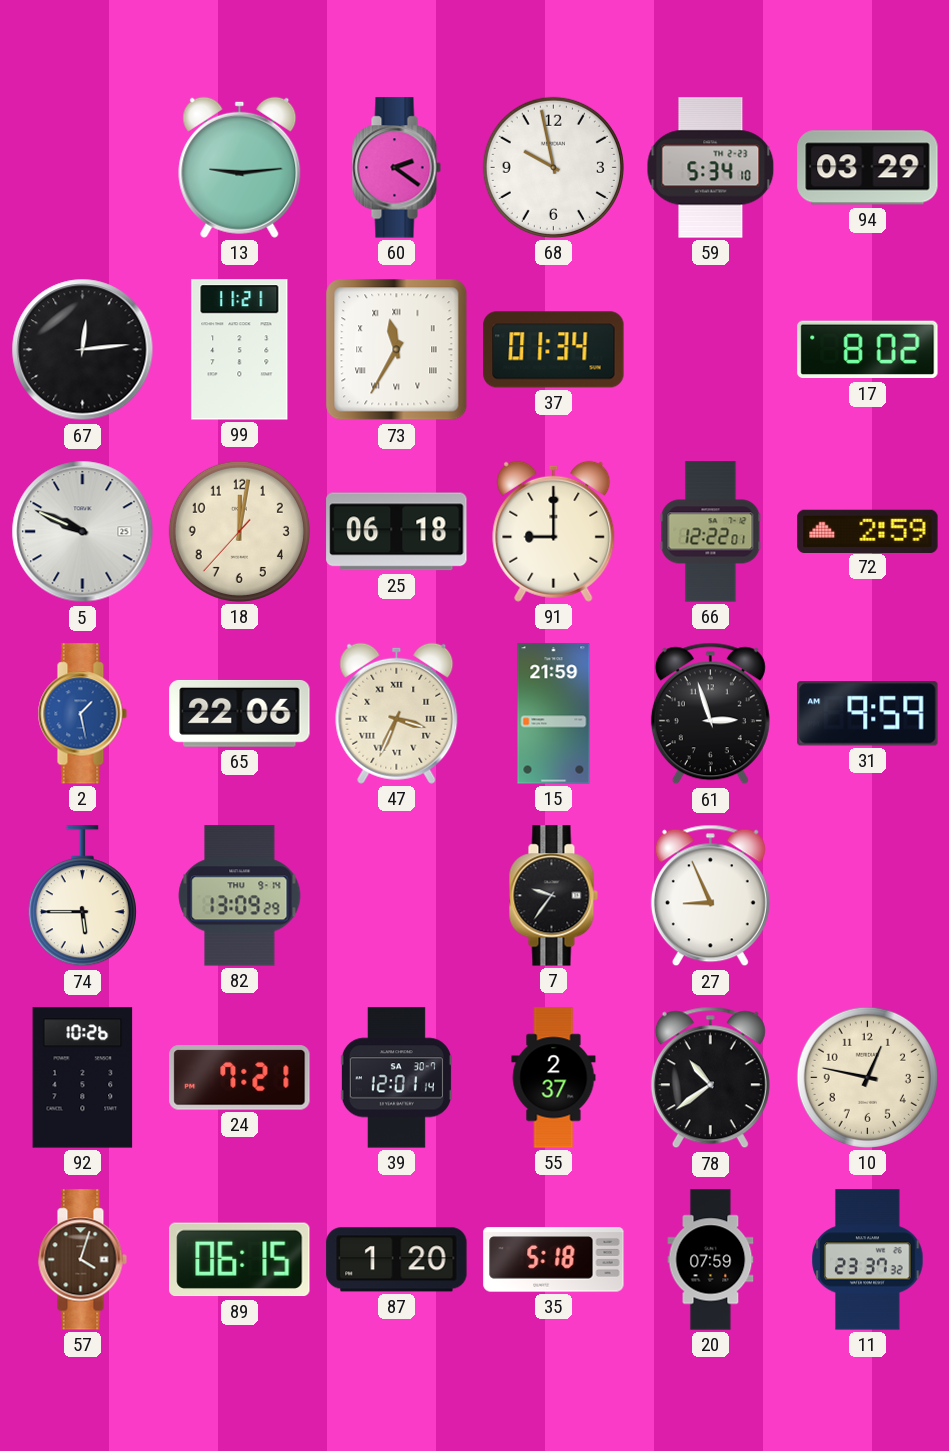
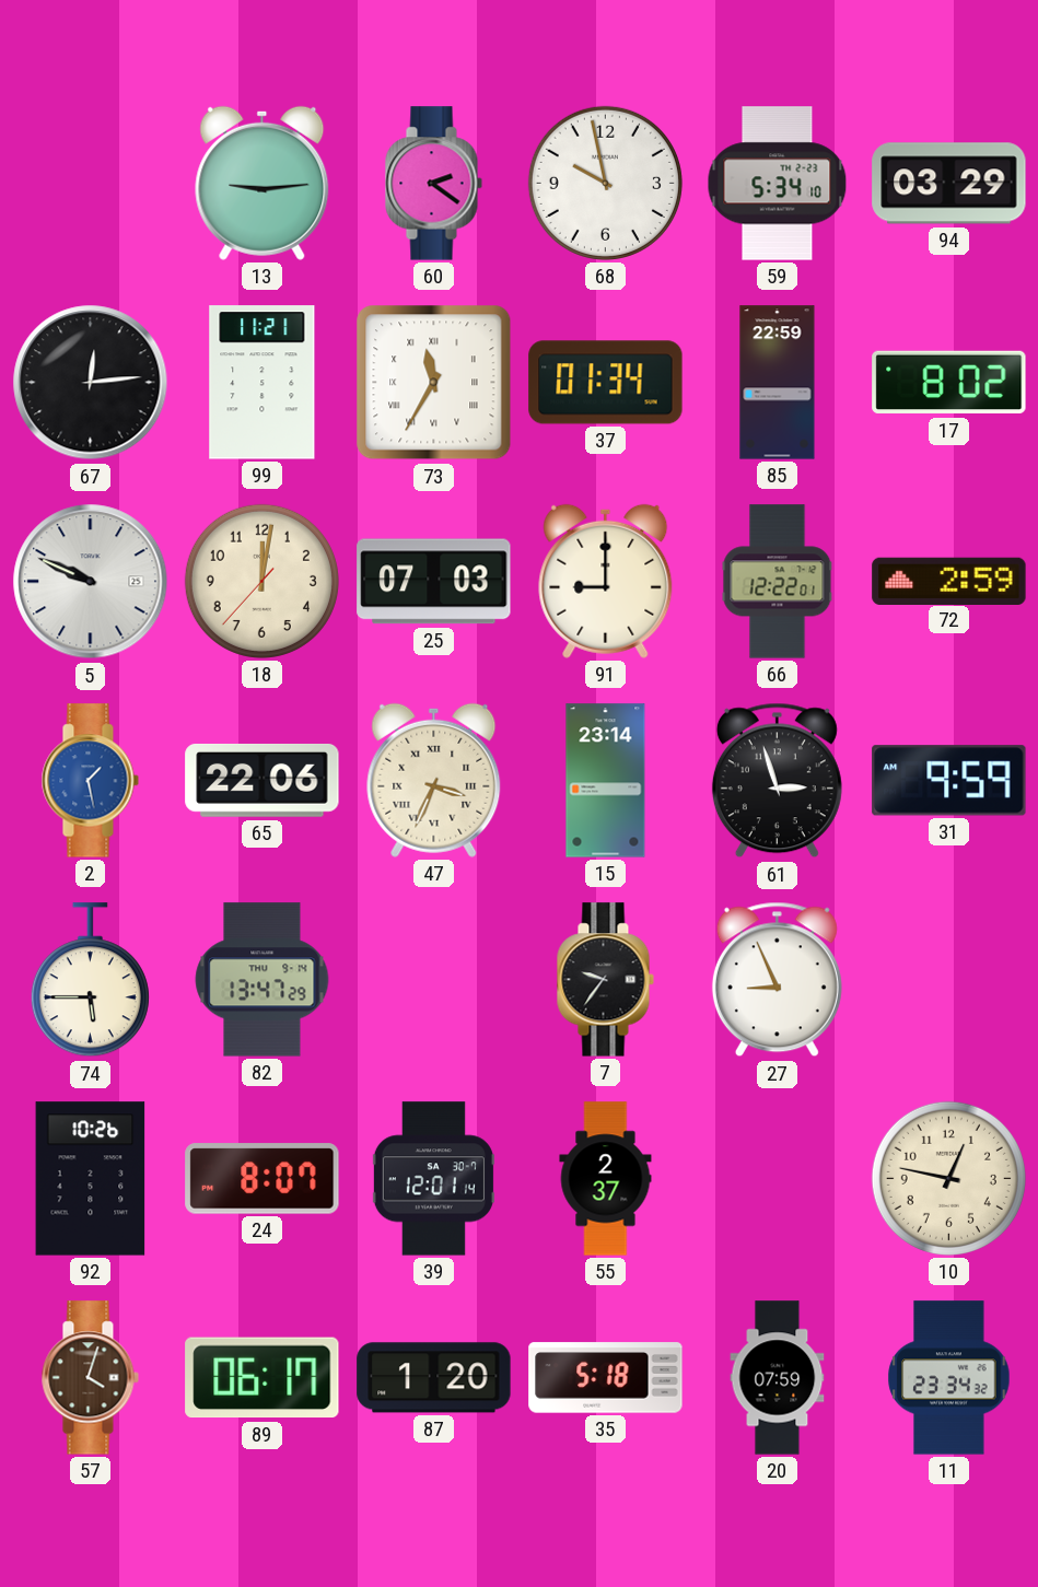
85: none -> 22:59
25: 06:18 -> 07:03
15: 21:59 -> 23:14
82: 13:09 -> 13:47
24: 7:21 -> 8:07
78: 10:39 -> none
89: 06:15 -> 06:17
11: 23:37 -> 23:34
